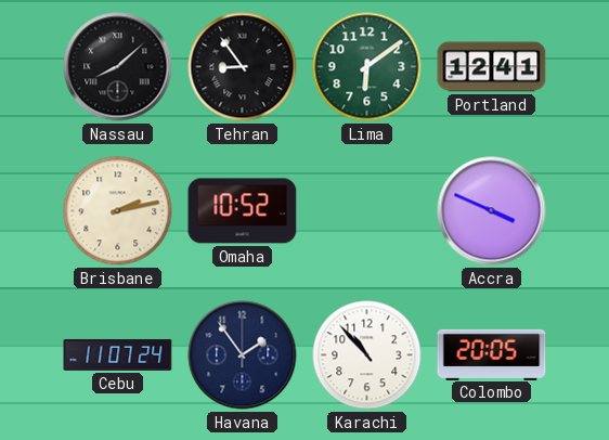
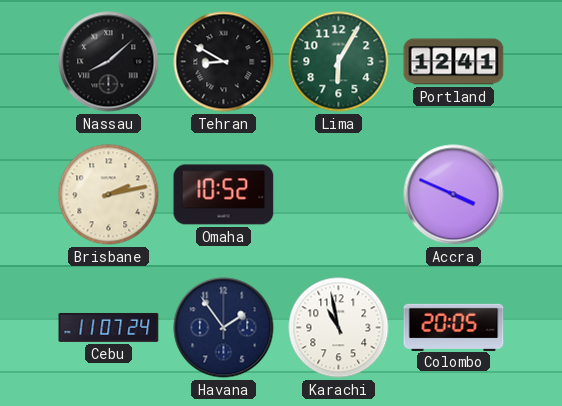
Tehran: 8:54 -> 8:50
Lima: 6:09 -> 6:05
Karachi: 10:53 -> 10:58
